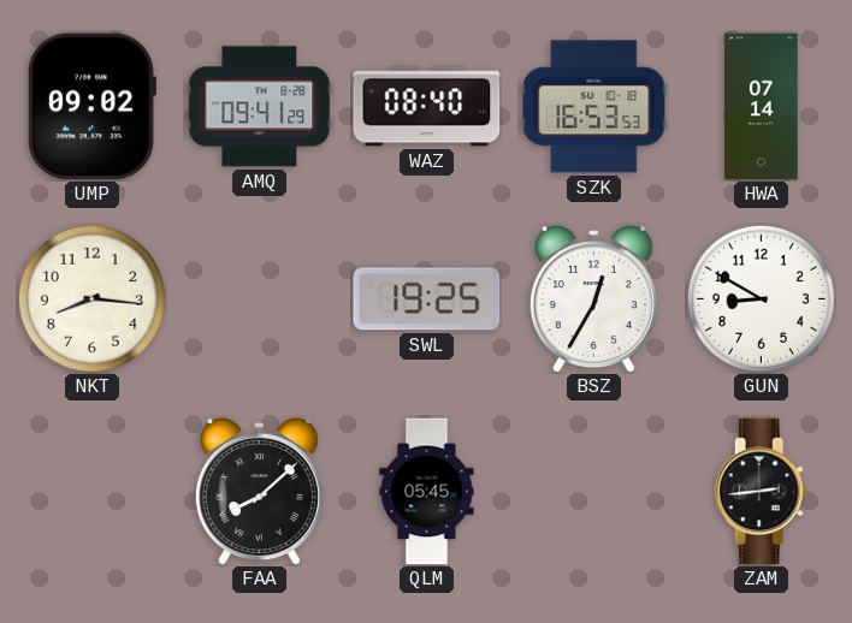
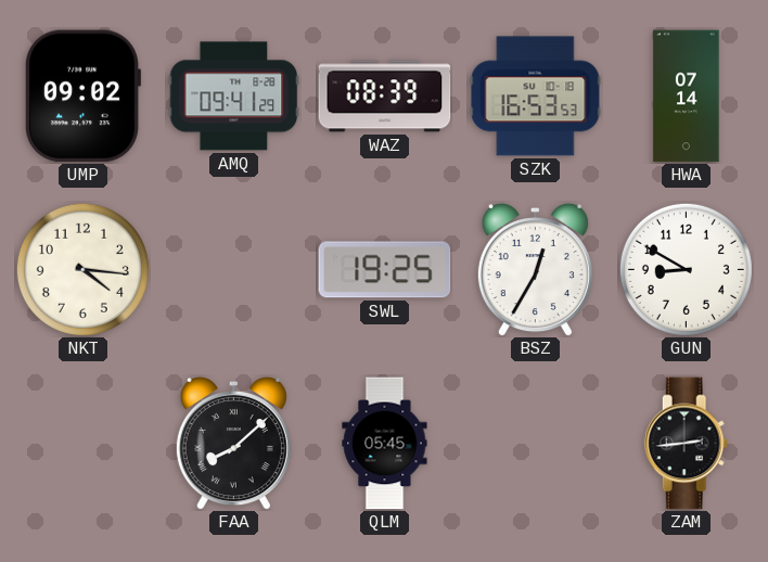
WAZ: 08:40 -> 08:39
NKT: 8:16 -> 4:16
